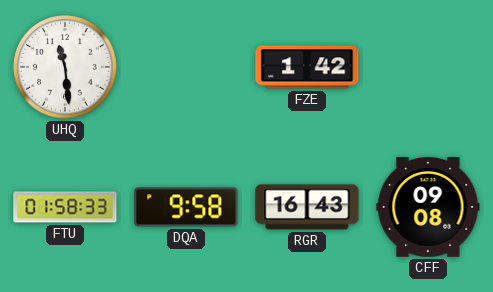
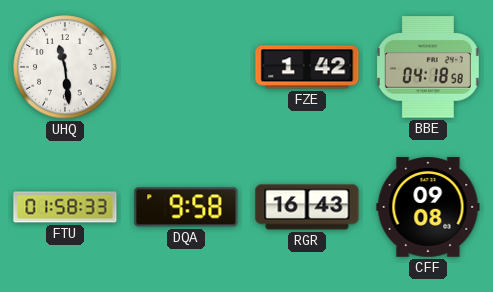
BBE: none -> 04:18
